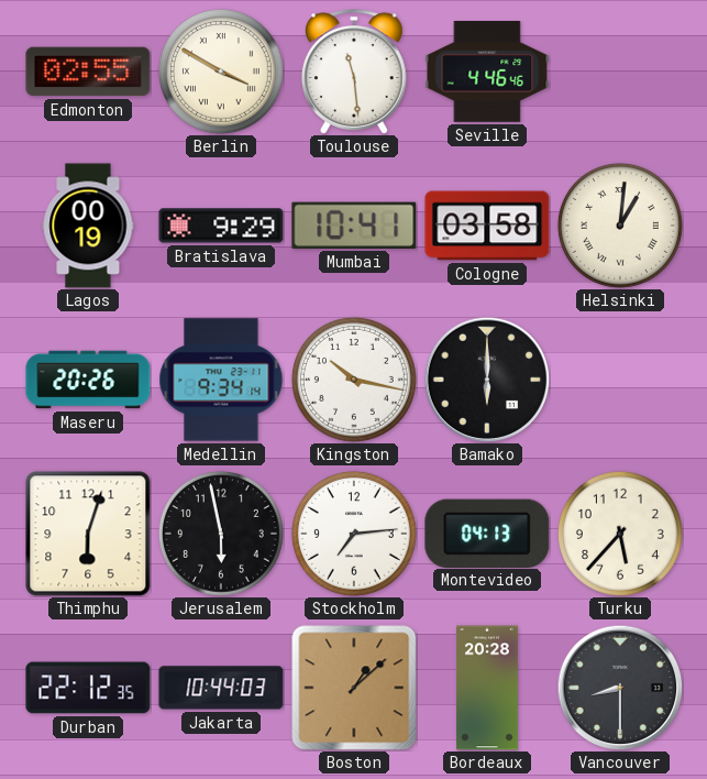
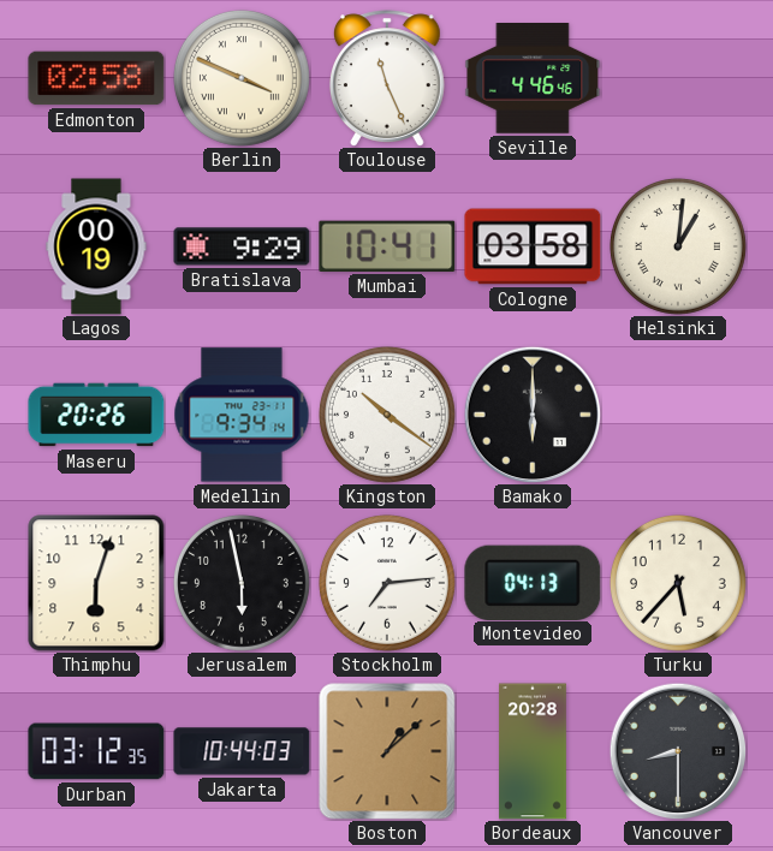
Edmonton: 02:55 -> 02:58
Berlin: 3:50 -> 3:49
Toulouse: 11:29 -> 11:26
Kingston: 10:17 -> 10:21
Durban: 22:12 -> 03:12
